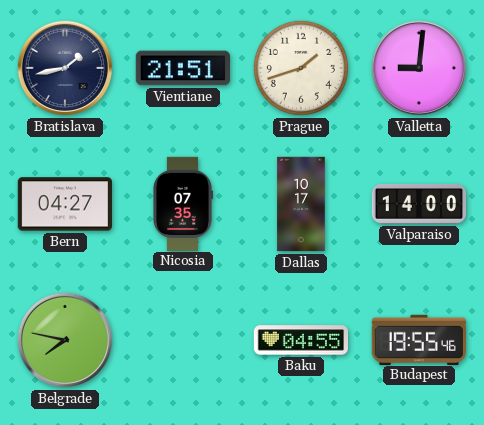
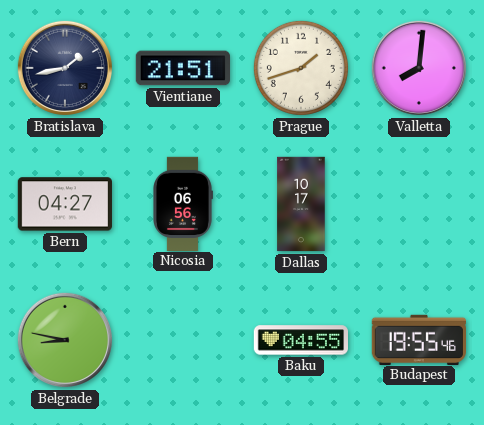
Valletta: 9:01 -> 8:01
Nicosia: 07:35 -> 06:56
Valparaiso: 14:00 -> none
Belgrade: 7:47 -> 8:47
